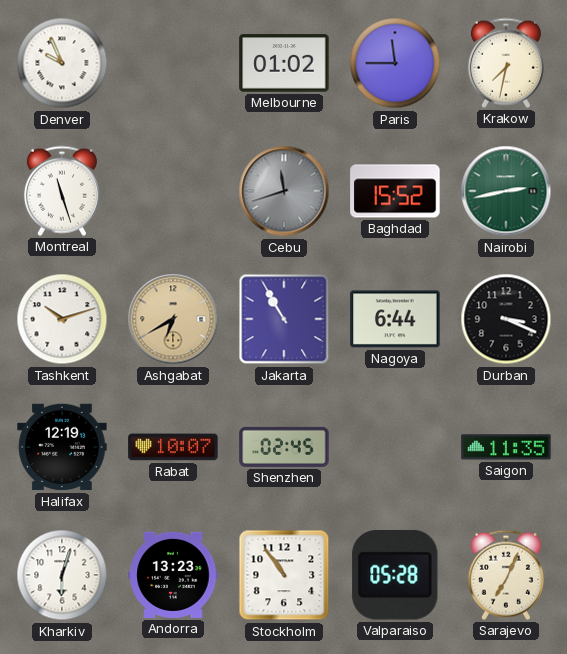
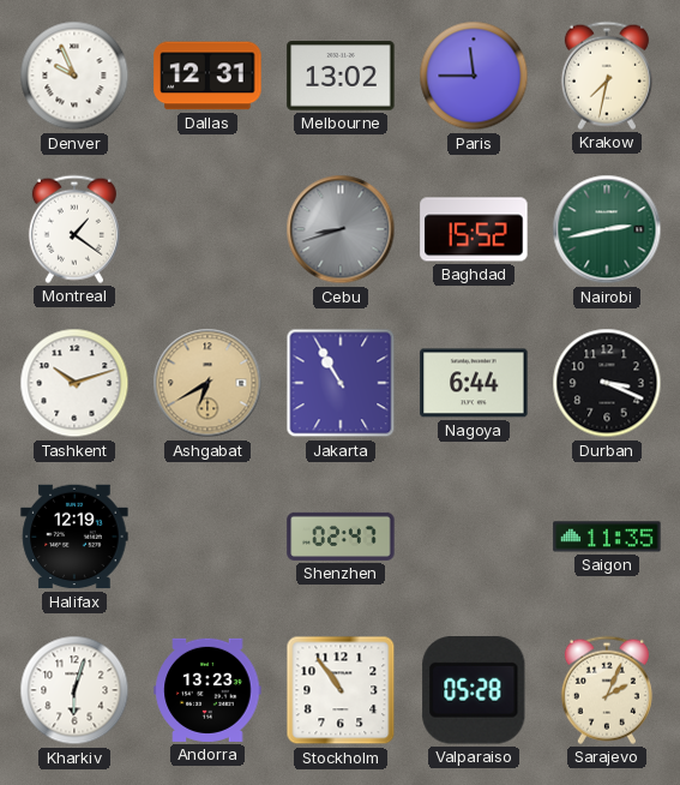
Dallas: none -> 12:31
Melbourne: 01:02 -> 13:02
Montreal: 11:27 -> 1:21
Cebu: 11:42 -> 8:42
Rabat: 10:07 -> none
Shenzhen: 02:45 -> 02:47
Sarajevo: 7:04 -> 2:04
